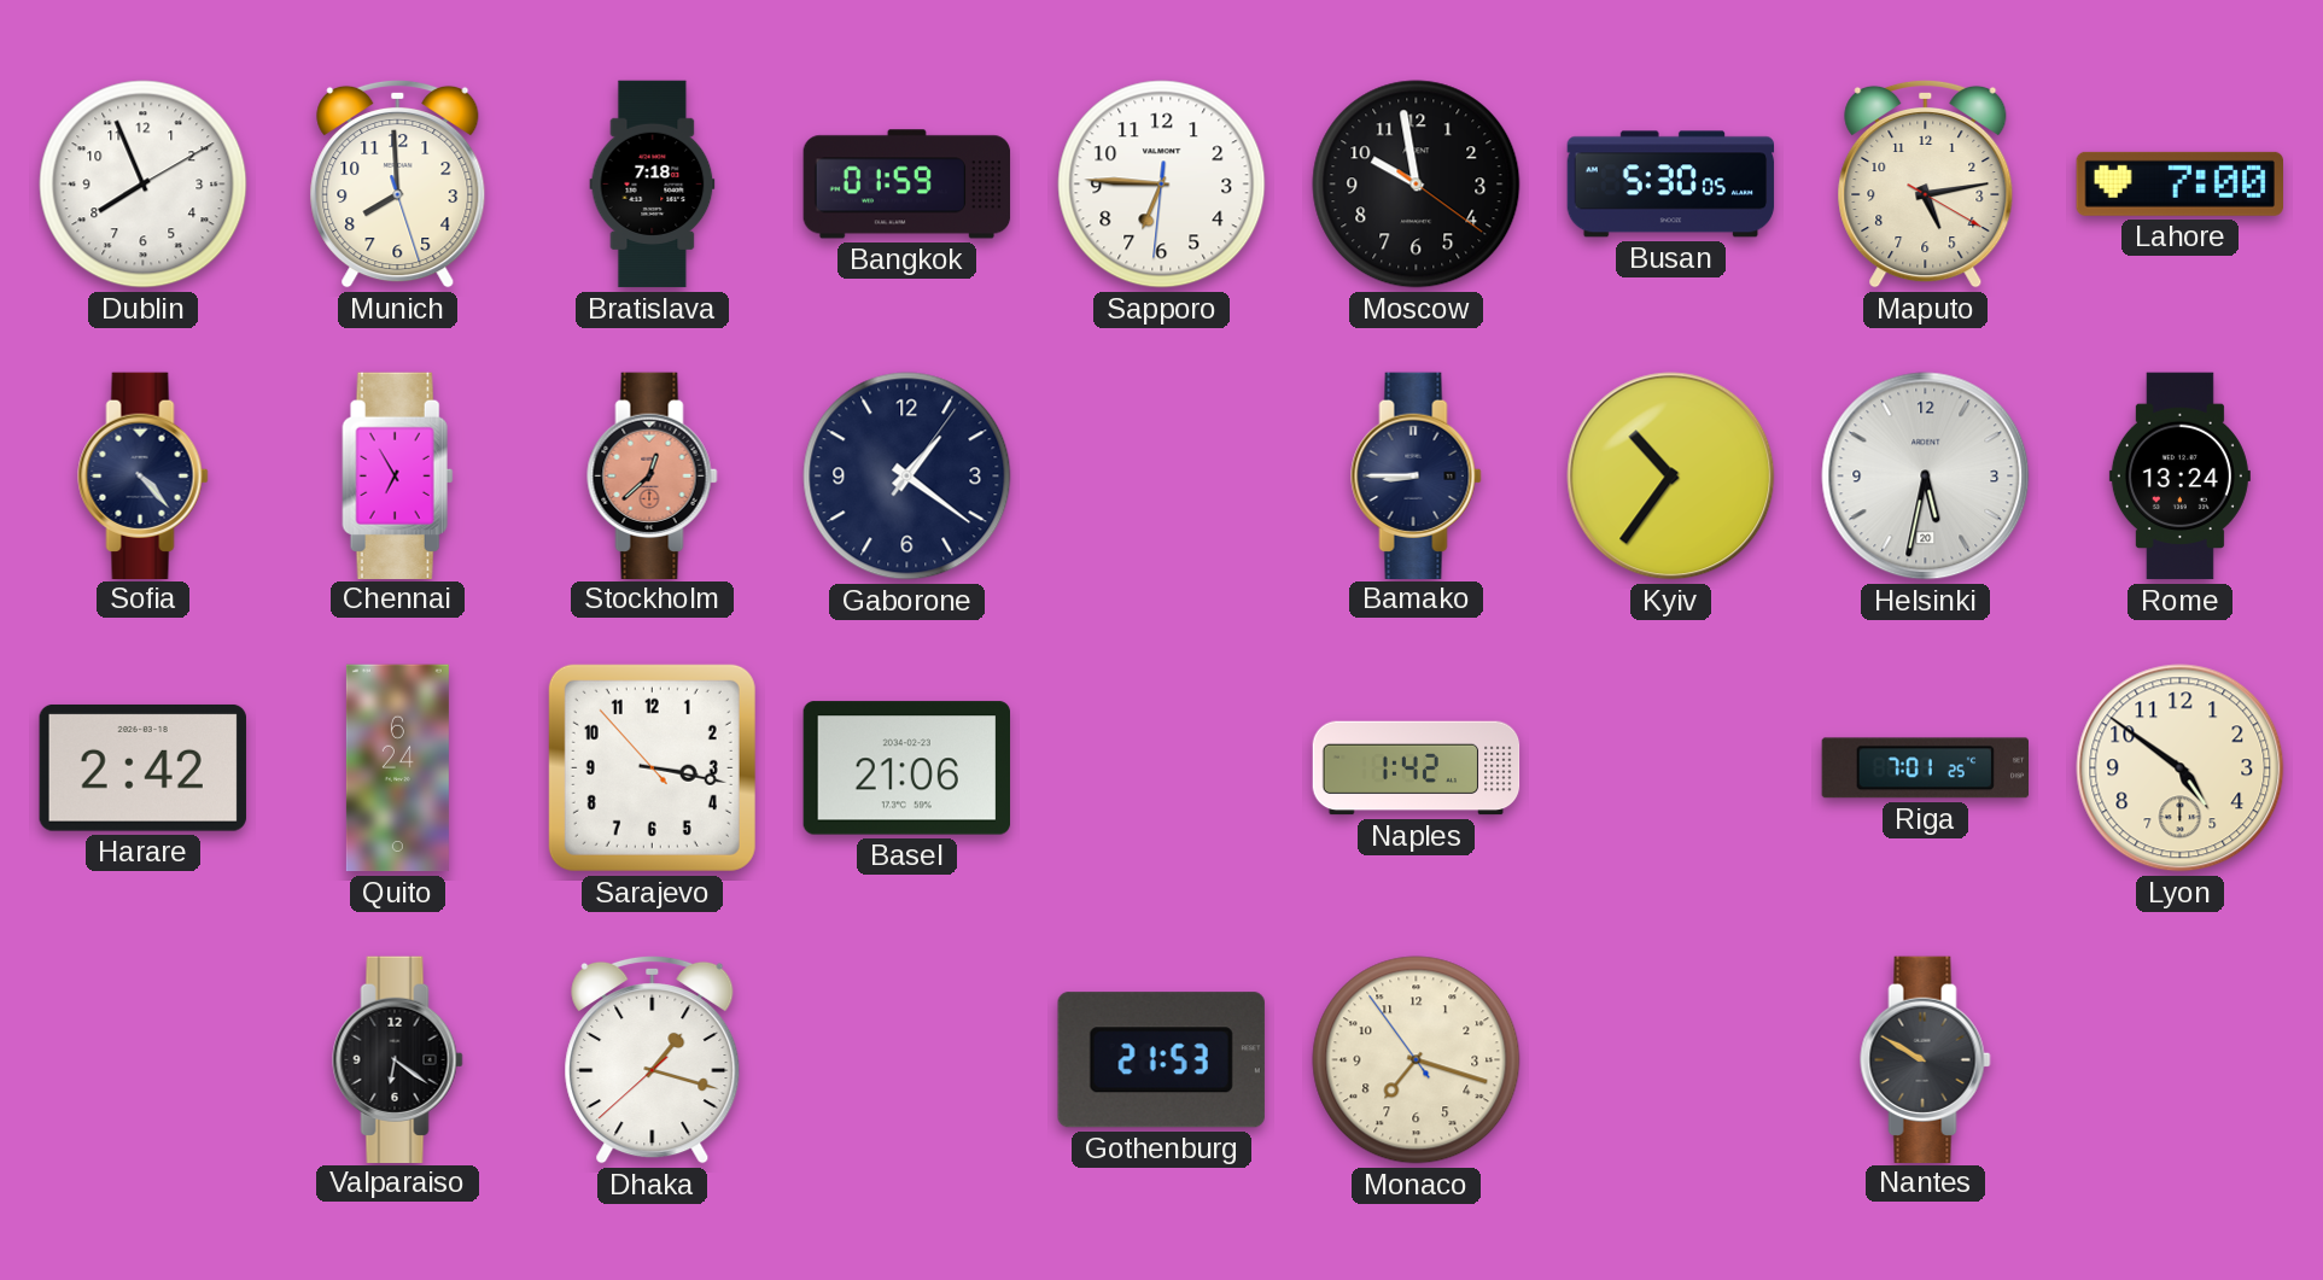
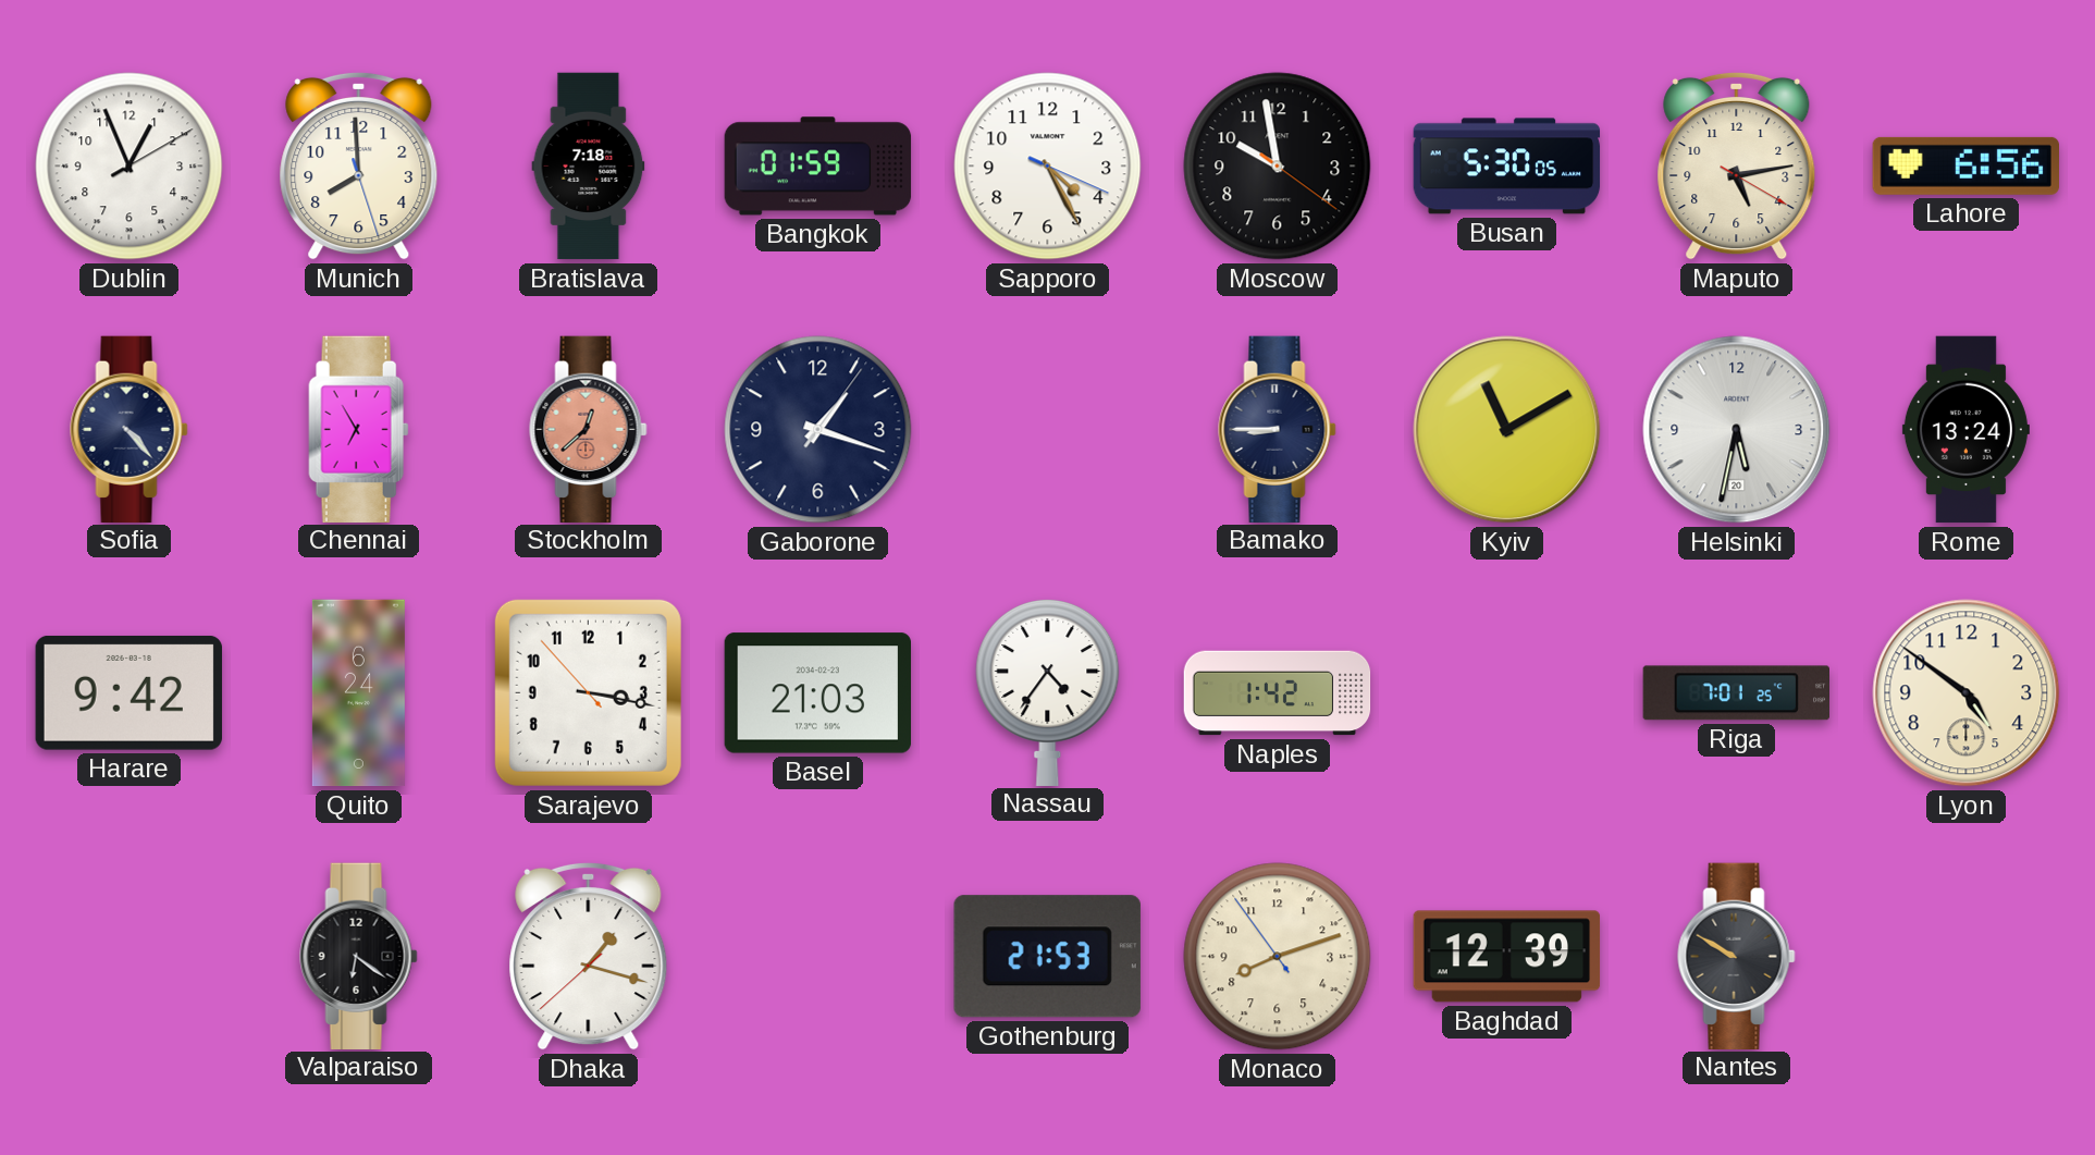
Dublin: 7:56 -> 12:56
Sapporo: 6:45 -> 4:25
Lahore: 7:00 -> 6:56
Gaborone: 1:21 -> 1:18
Kyiv: 10:36 -> 11:10
Harare: 2:42 -> 9:42
Basel: 21:06 -> 21:03
Nassau: none -> 4:36
Monaco: 7:17 -> 8:11
Baghdad: none -> 12:39
